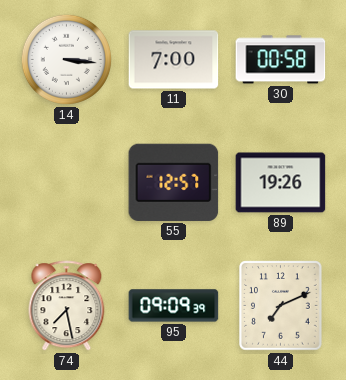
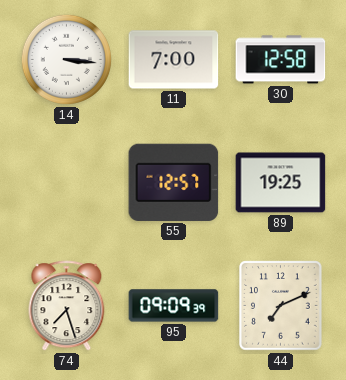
30: 00:58 -> 12:58
89: 19:26 -> 19:25
74: 7:28 -> 7:27
